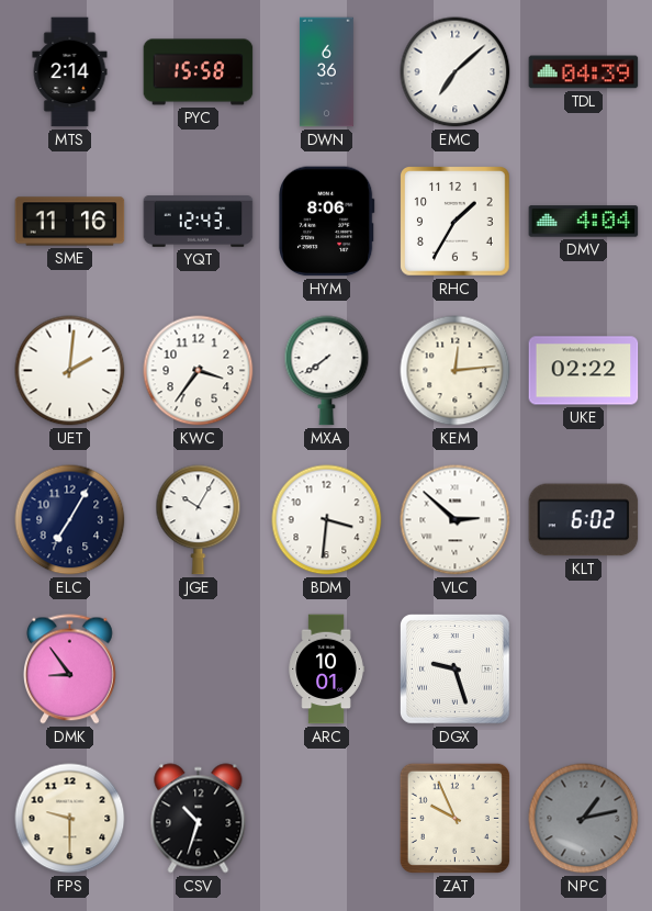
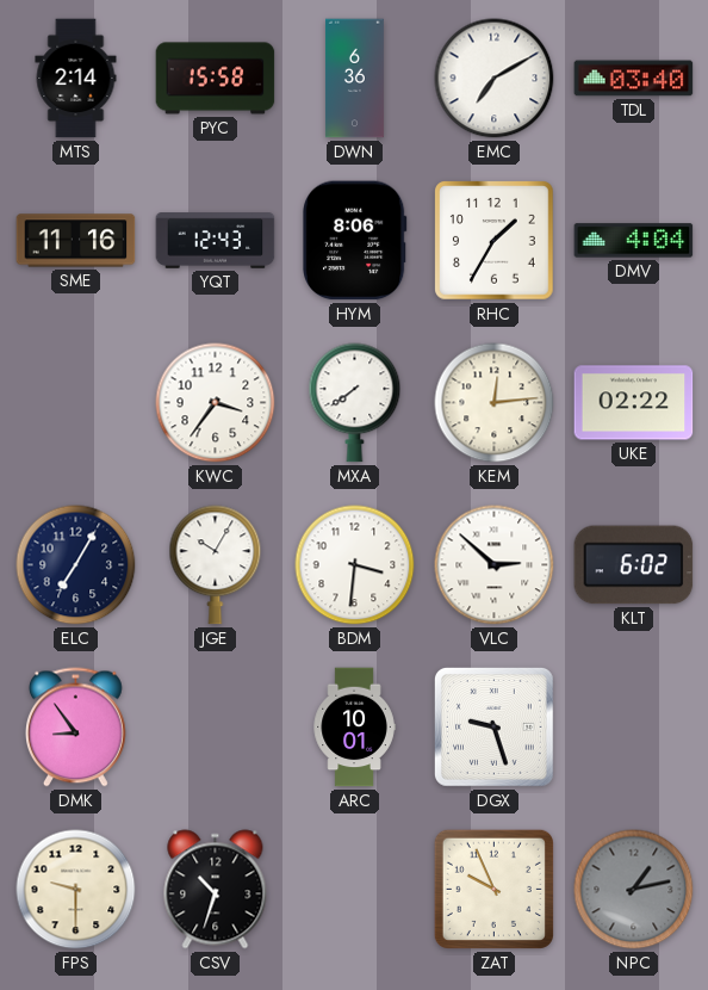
EMC: 7:08 -> 7:10
TDL: 04:39 -> 03:40
UET: 2:01 -> none
